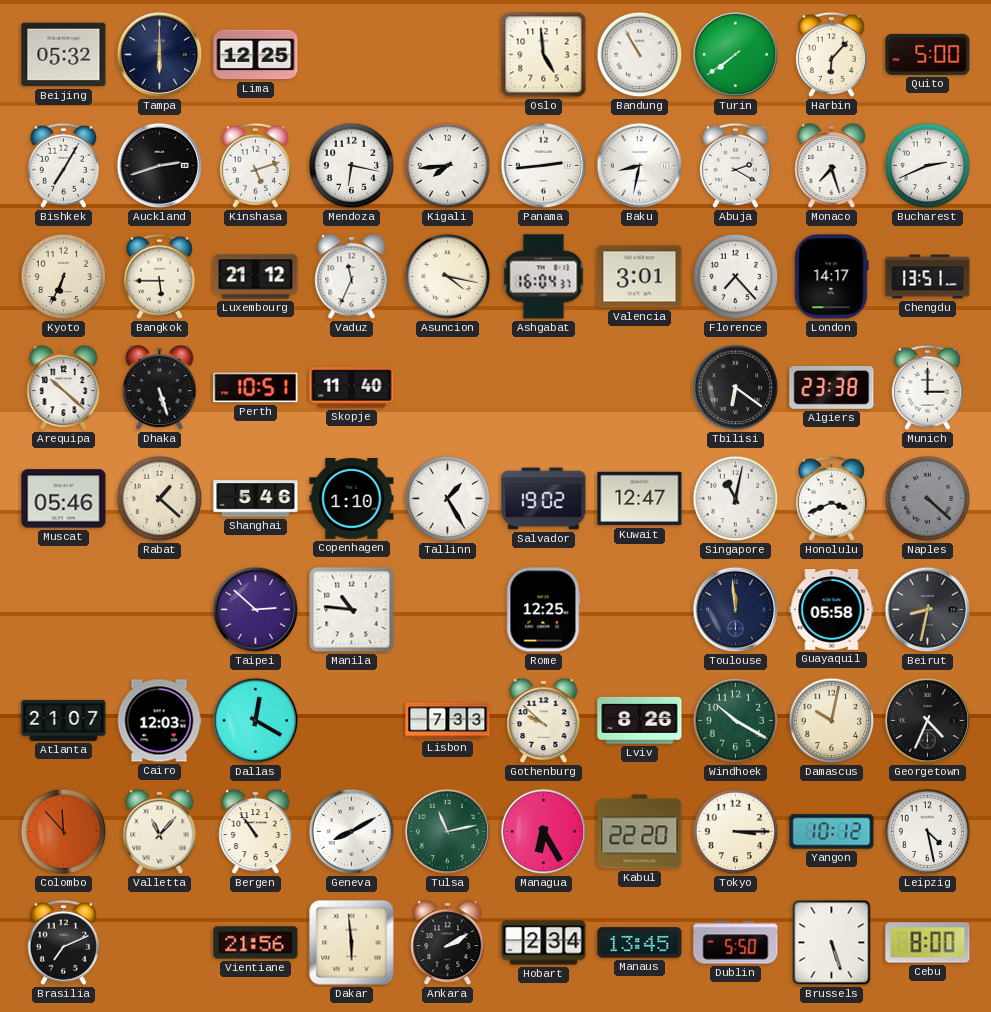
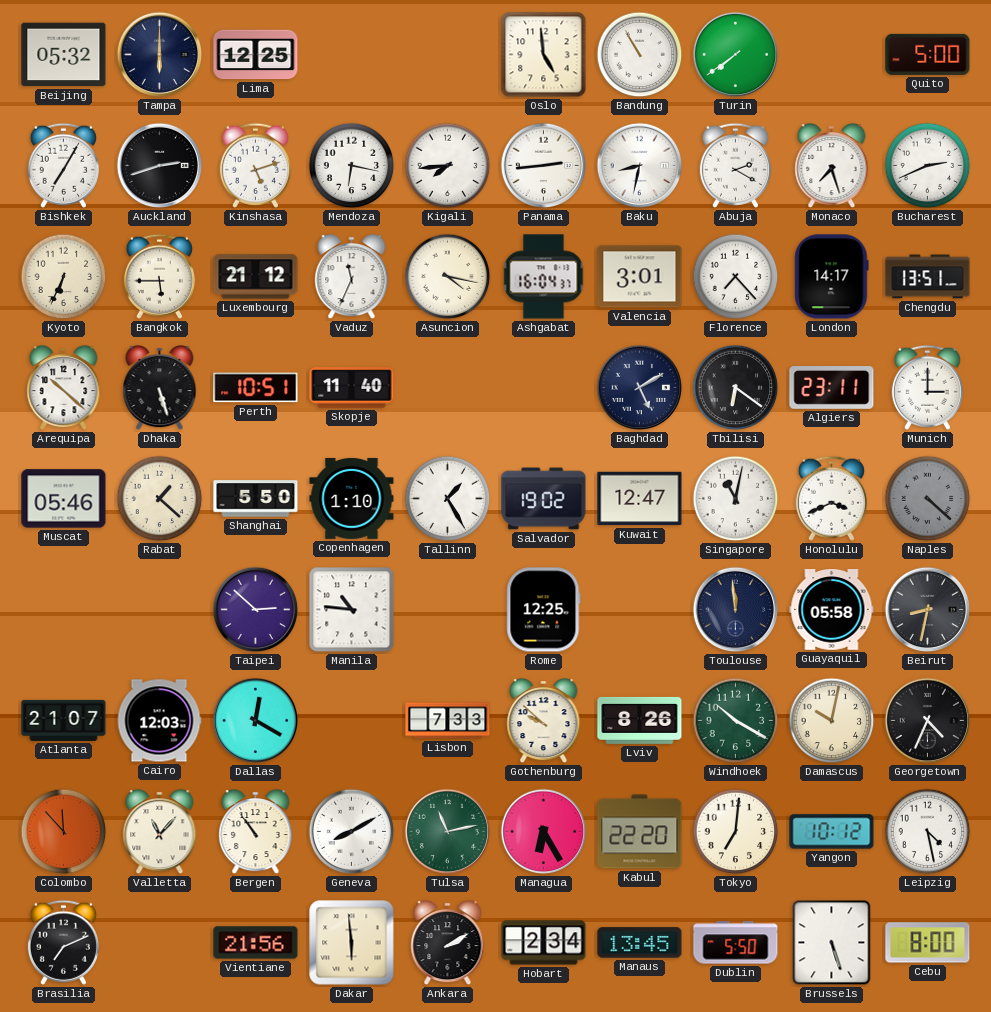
Harbin: 6:07 -> none
Baghdad: none -> 5:10
Algiers: 23:38 -> 23:11
Shanghai: 5:46 -> 5:50
Tokyo: 3:15 -> 7:01
